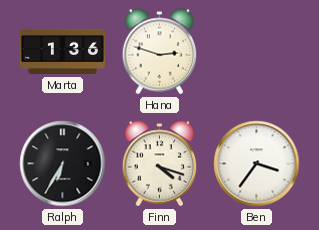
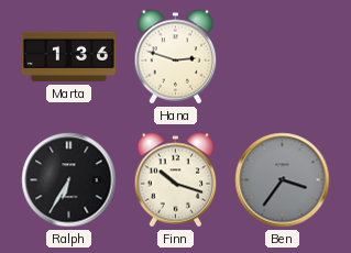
Finn: 4:18 -> 10:18
Ben dial: white -> grey
